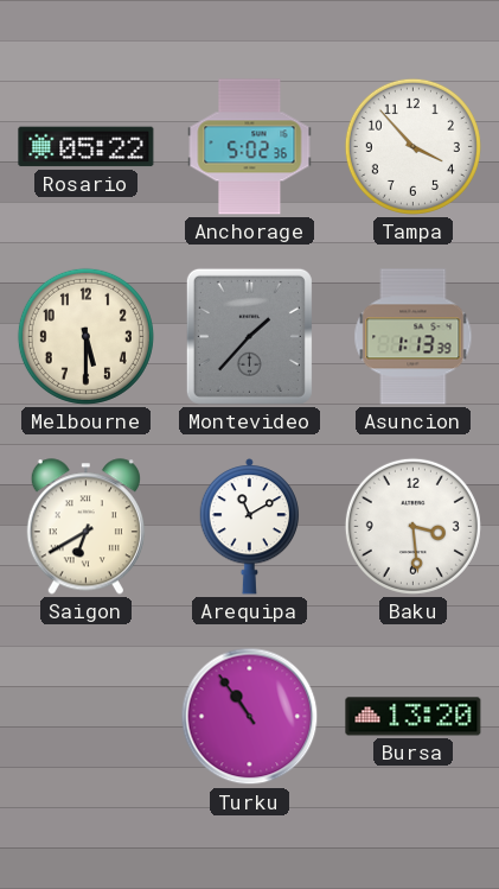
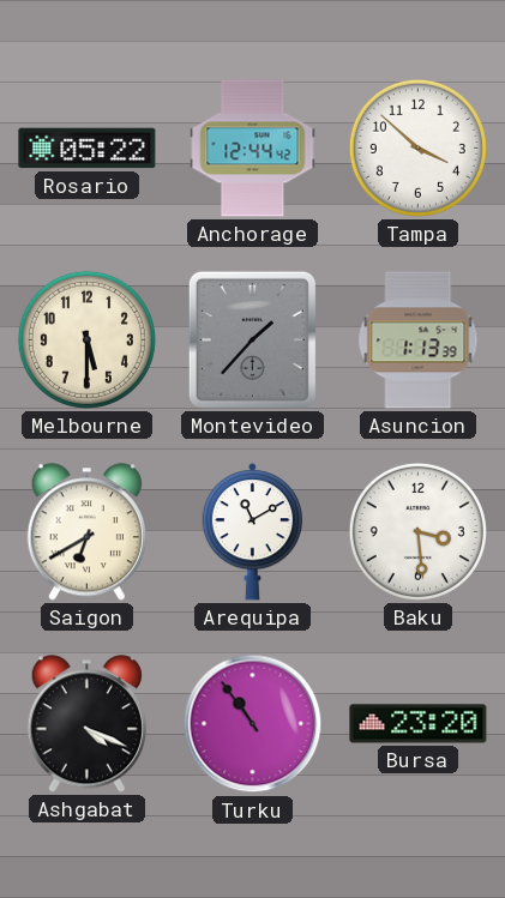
Anchorage: 5:02 -> 12:44
Tampa: 3:53 -> 3:52
Ashgabat: none -> 4:19
Bursa: 13:20 -> 23:20
